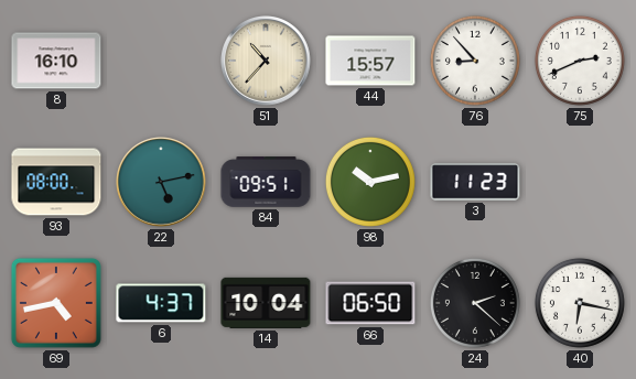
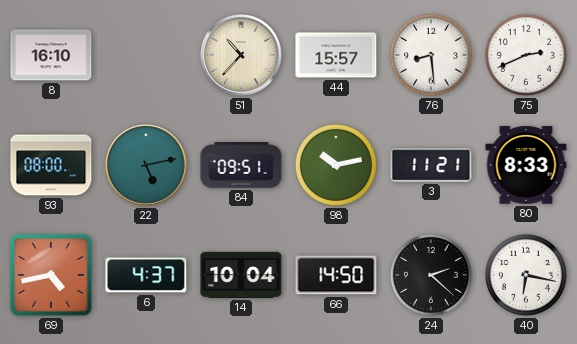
76: 8:53 -> 8:29
3: 11:23 -> 11:21
80: none -> 8:33
66: 06:50 -> 14:50
